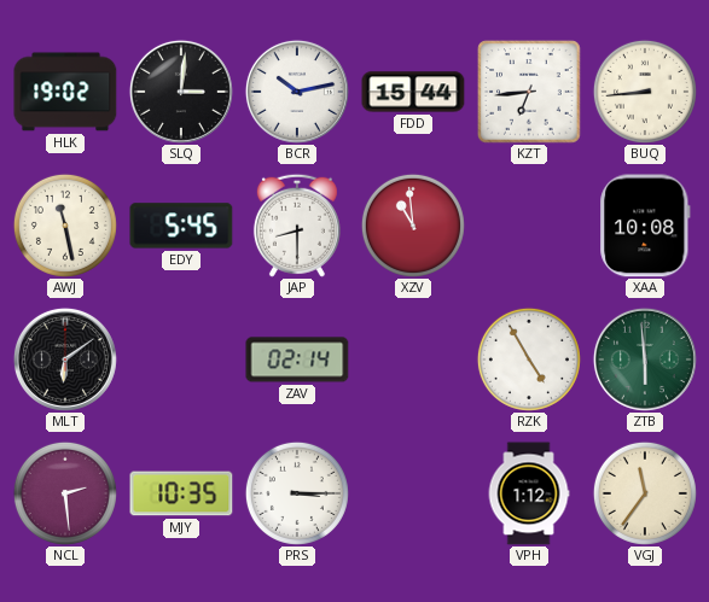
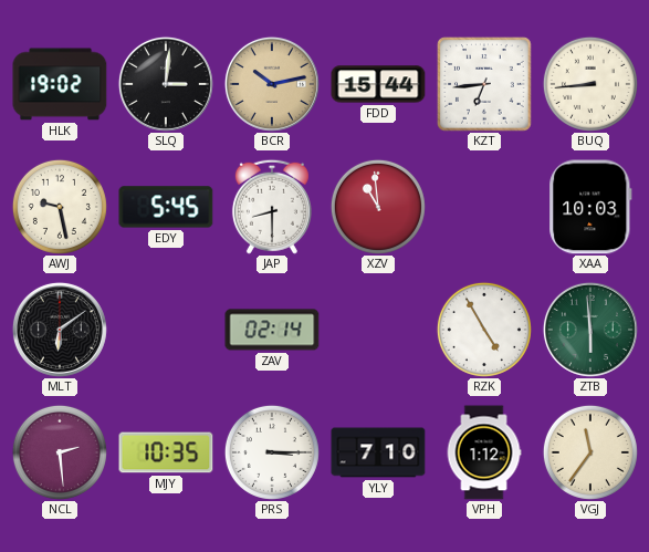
BCR dial: white -> champagne
AWJ: 11:28 -> 9:28
XAA: 10:08 -> 10:03
YLY: none -> 7:10
